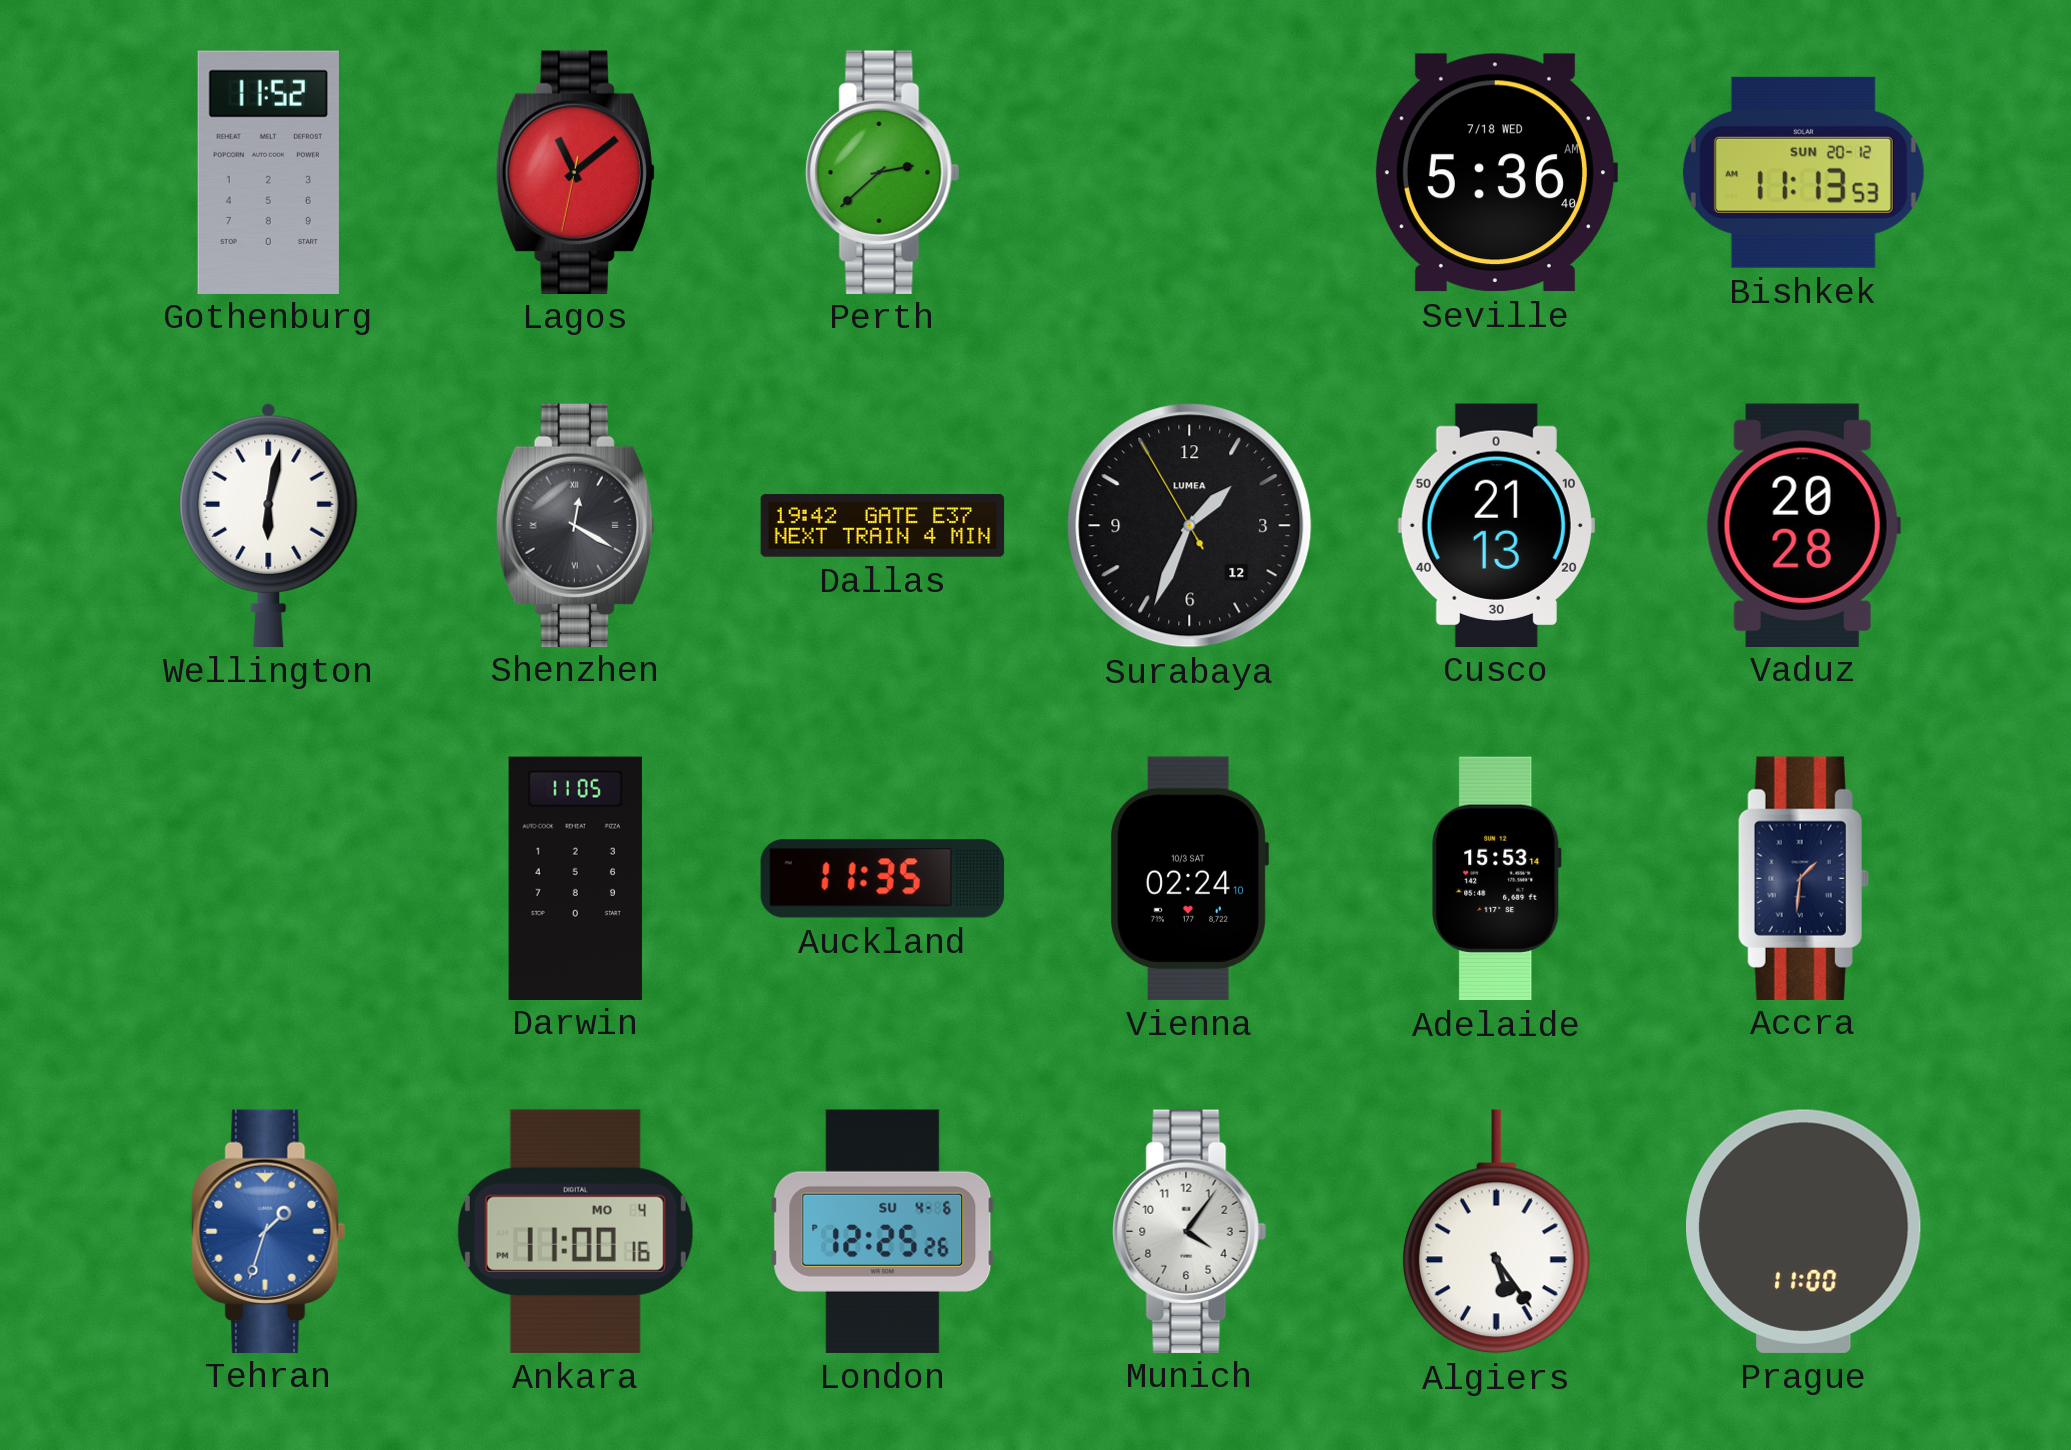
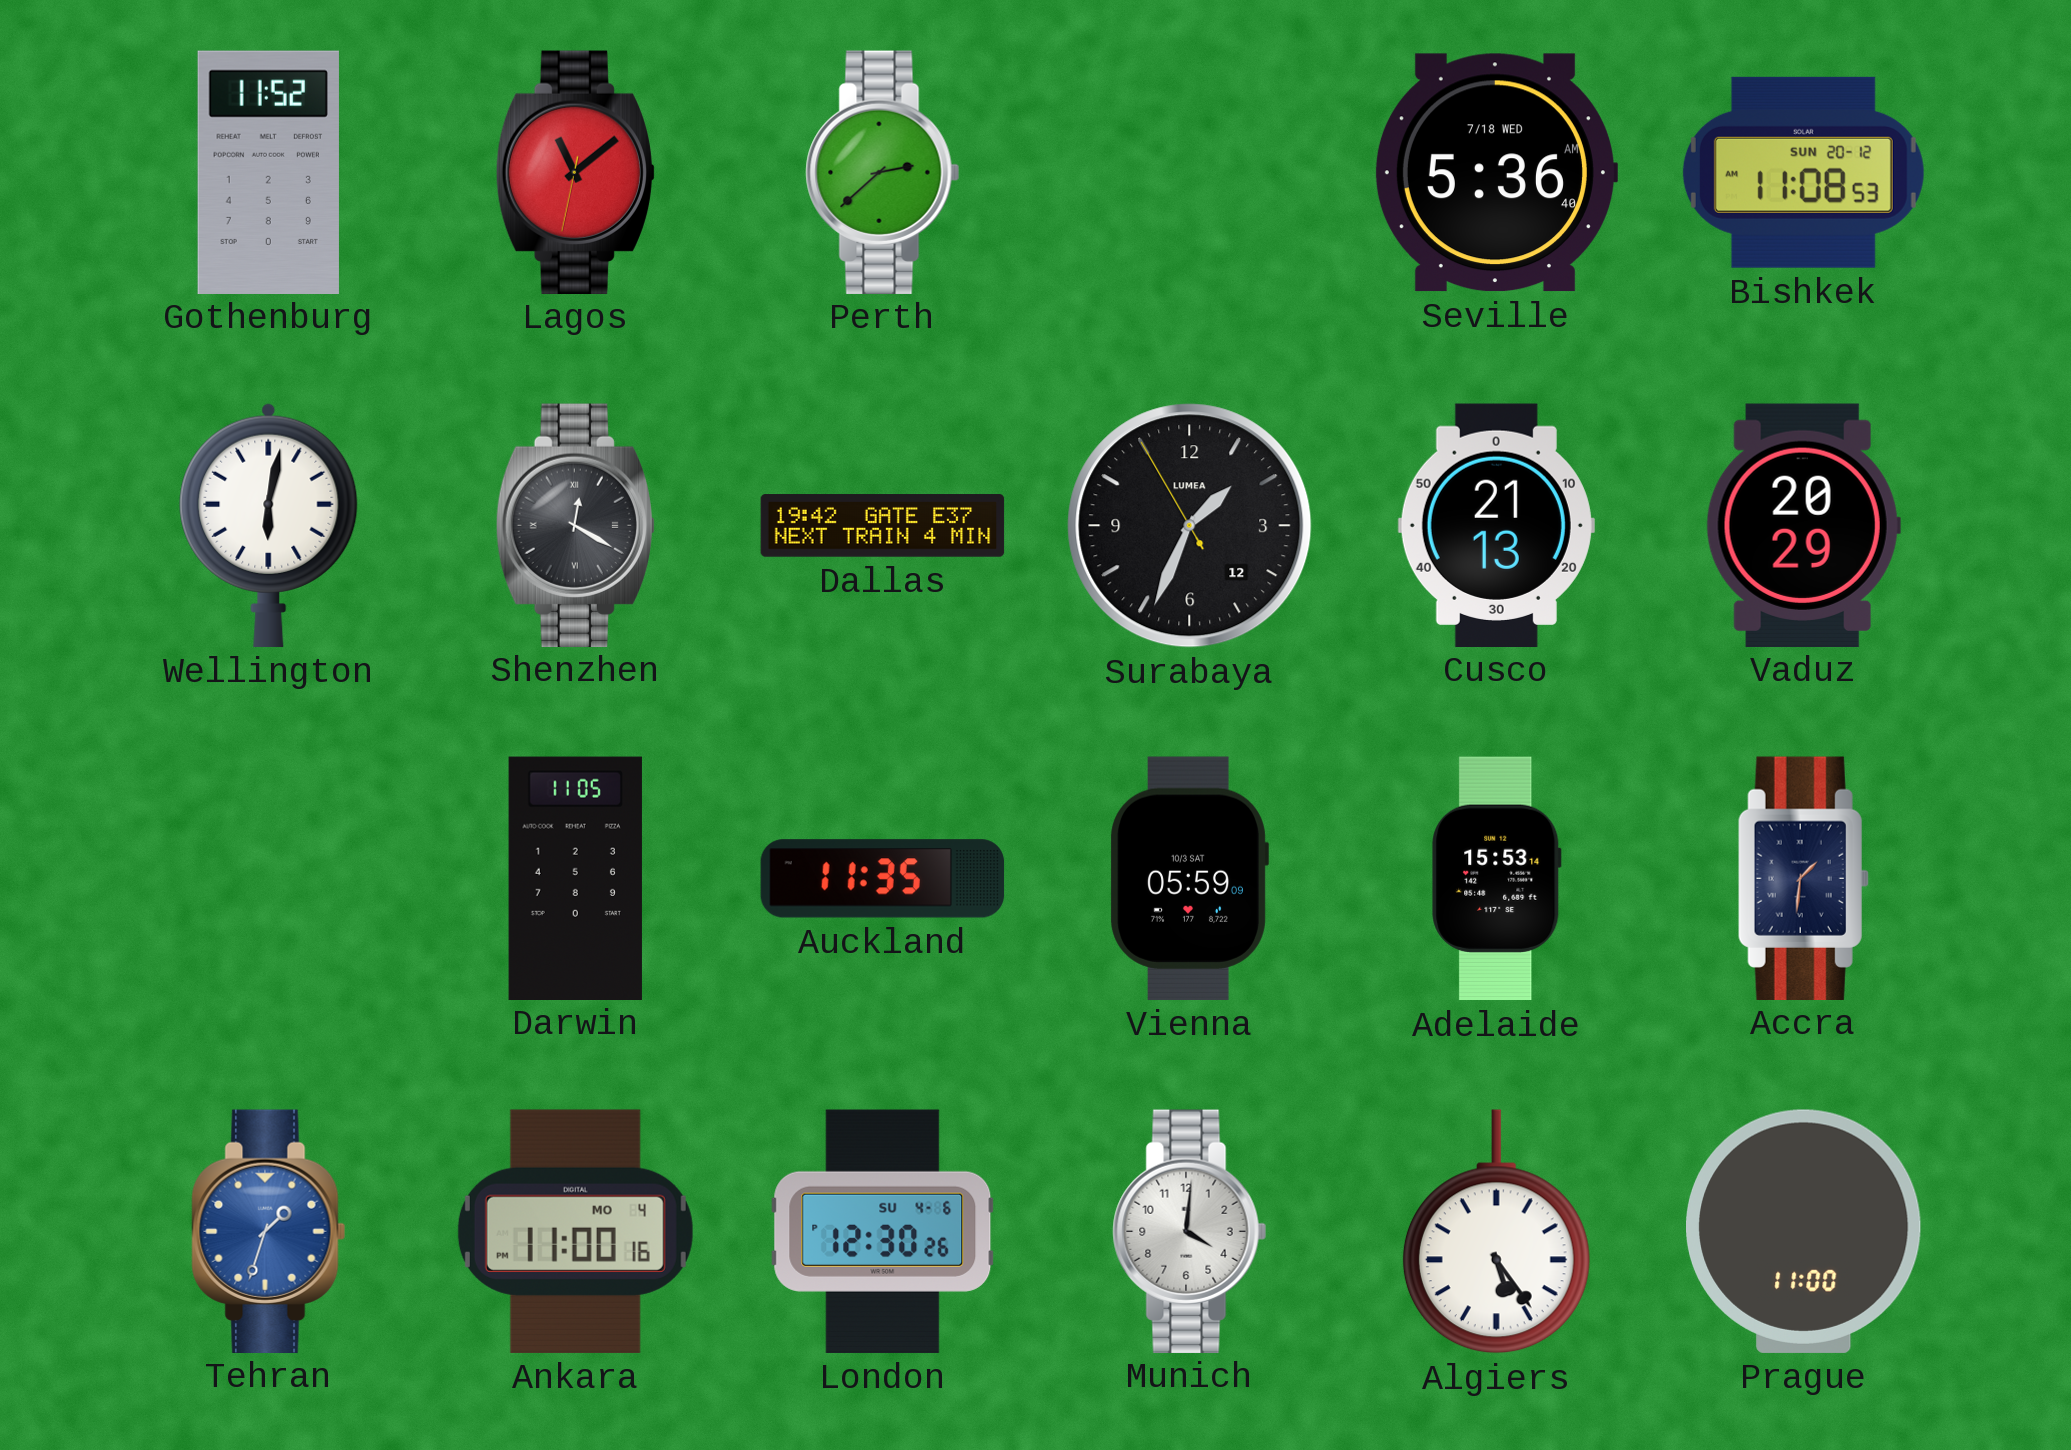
Bishkek: 11:13 -> 11:08
Vaduz: 20:28 -> 20:29
Vienna: 02:24 -> 05:59
London: 12:25 -> 12:30
Munich: 4:06 -> 4:01
